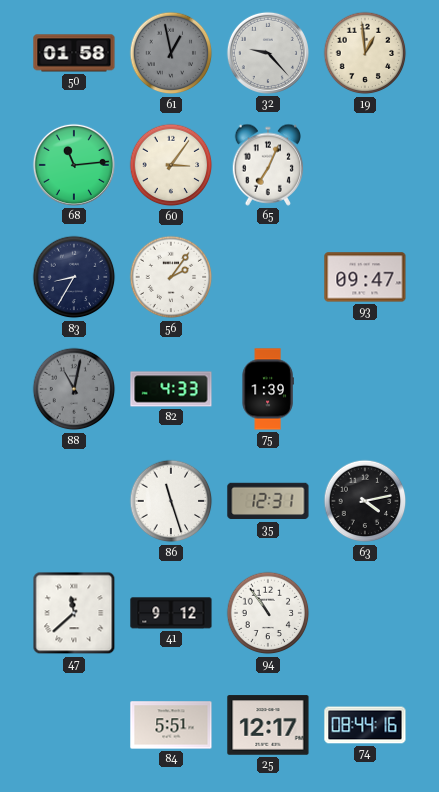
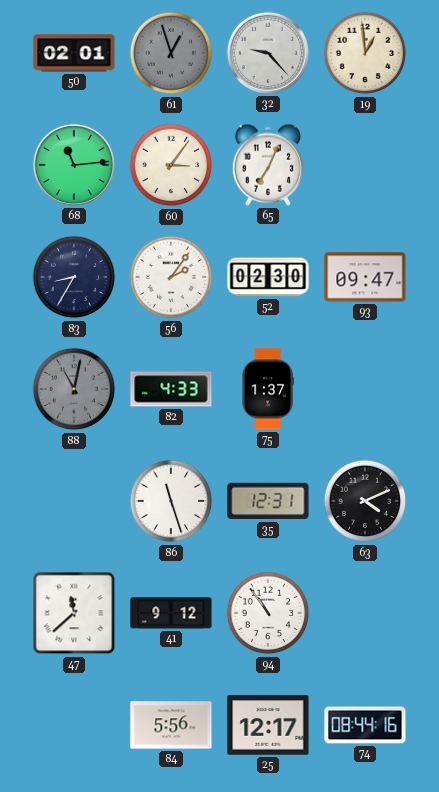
50: 01:58 -> 02:01
61: 12:58 -> 12:57
52: none -> 02:30
75: 1:39 -> 1:37
63: 4:13 -> 4:11
84: 5:51 -> 5:56
